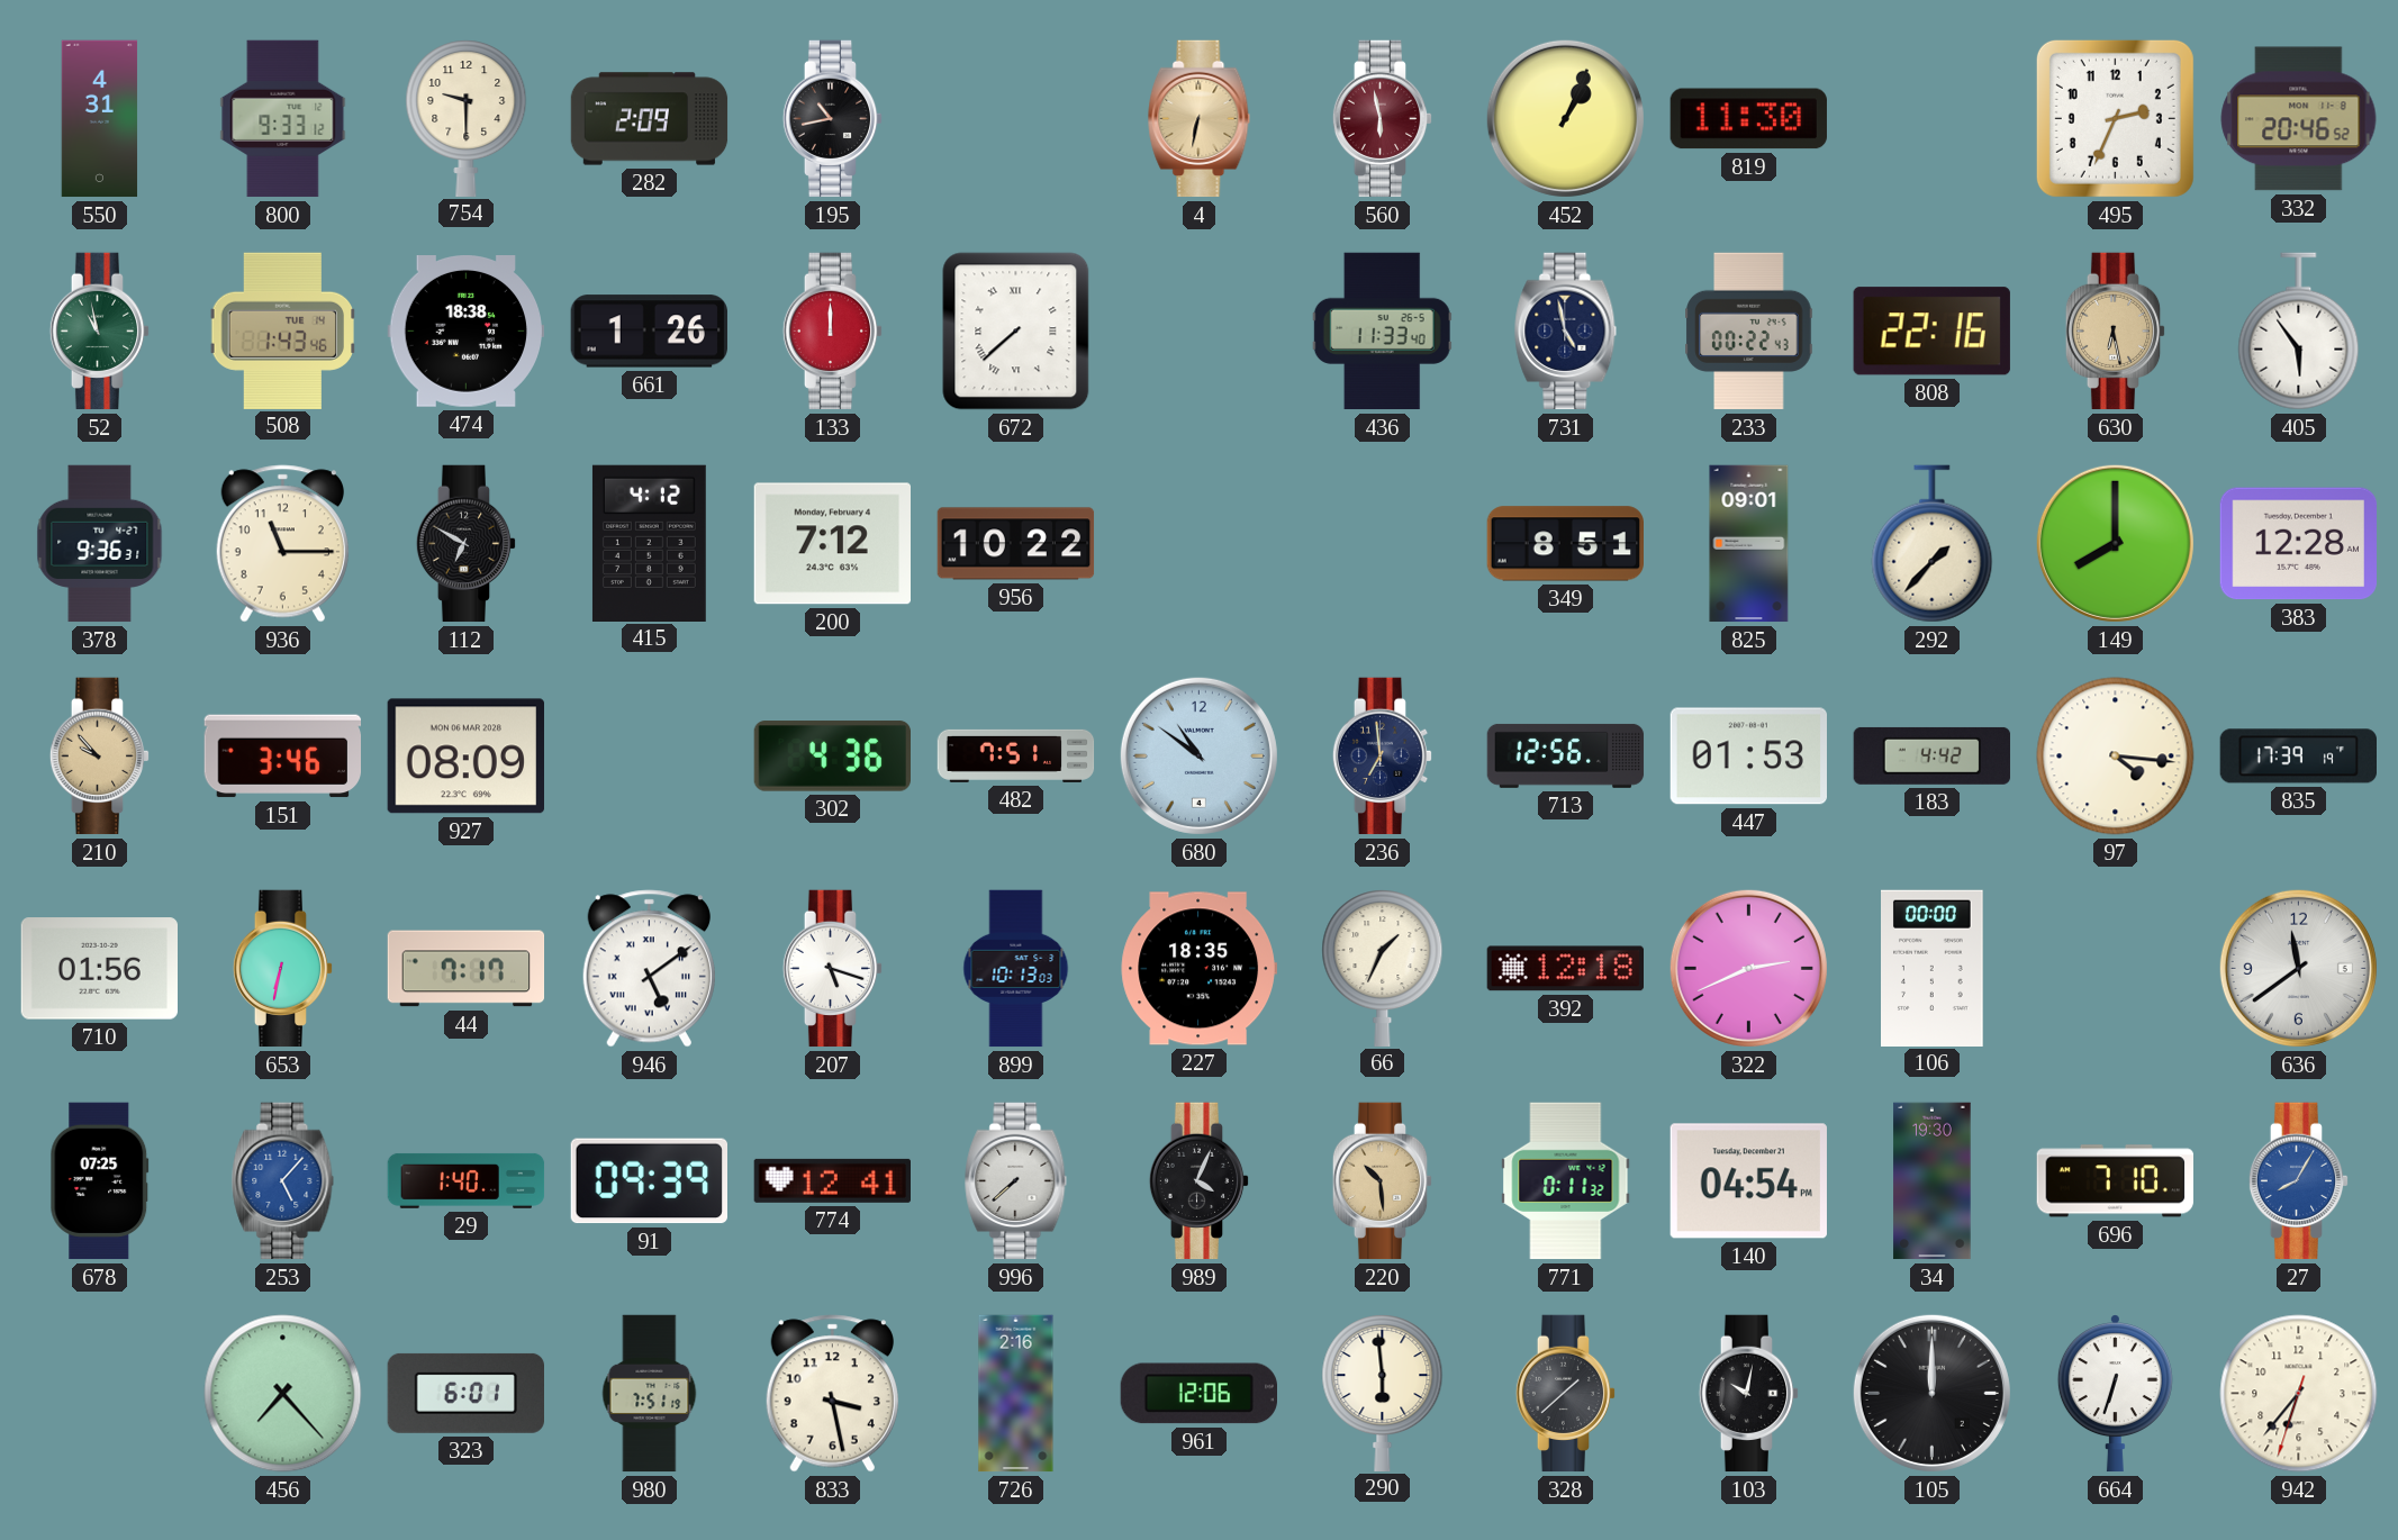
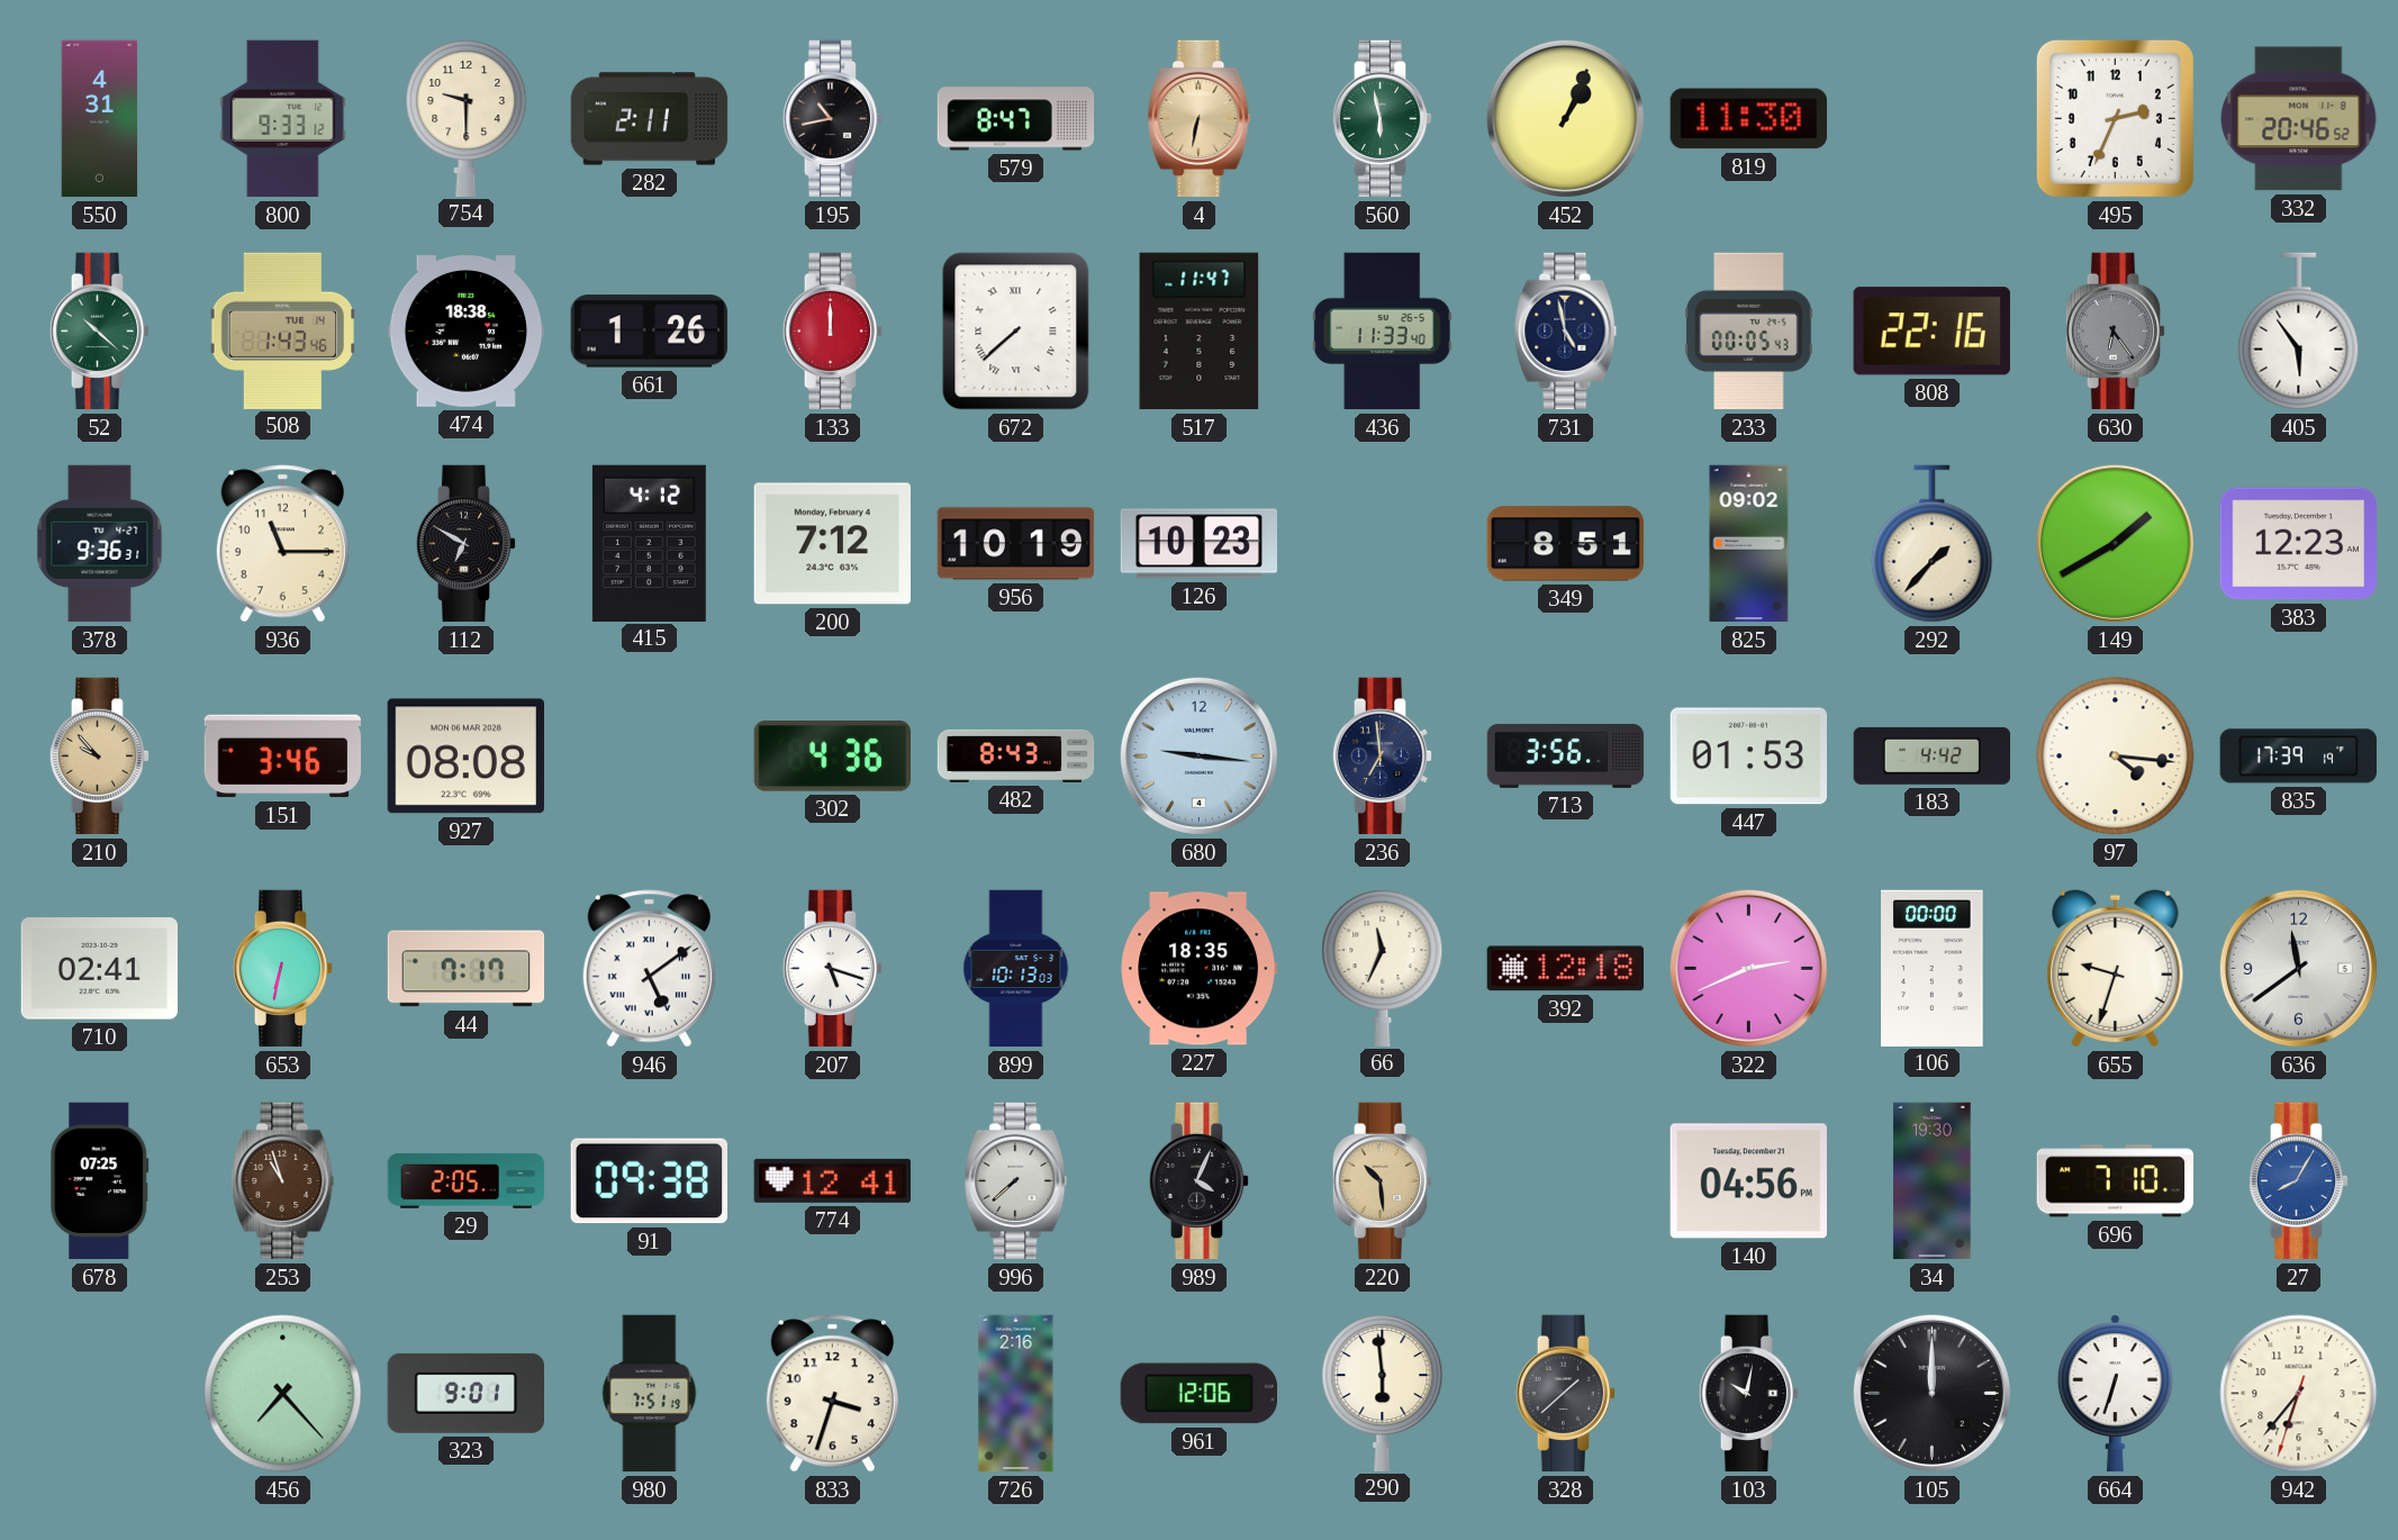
282: 2:09 -> 2:11
579: none -> 8:47
560 dial: burgundy -> green
52: 10:58 -> 10:22
517: none -> 11:47
233: 00:22 -> 00:05
630: 6:28 -> 6:24
630 dial: champagne -> grey
956: 10:22 -> 10:19
126: none -> 10:23
825: 09:01 -> 09:02
149: 8:00 -> 1:40
383: 12:28 -> 12:23
927: 08:09 -> 08:08
482: 7:51 -> 8:43
680: 10:51 -> 9:16
713: 12:56 -> 3:56
710: 01:56 -> 02:41
66: 1:34 -> 11:34
655: none -> 9:33
253: 5:07 -> 10:57
253 dial: blue -> brown
29: 1:40 -> 2:05
91: 09:39 -> 09:38
771: 0:11 -> none
140: 04:54 -> 04:56
323: 6:01 -> 9:01
833: 3:28 -> 3:33
